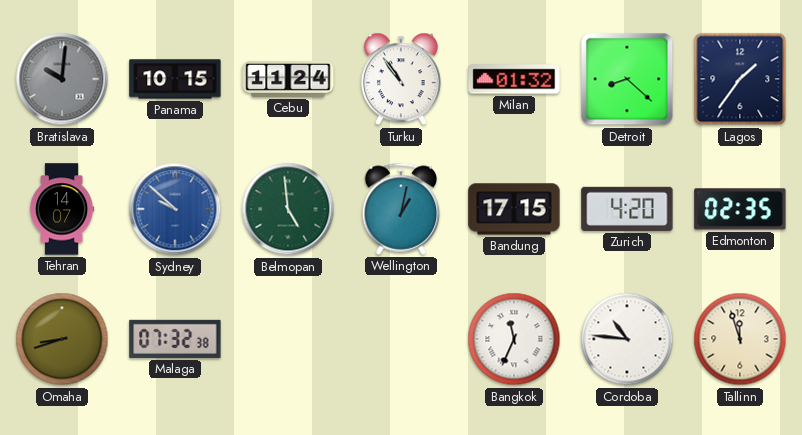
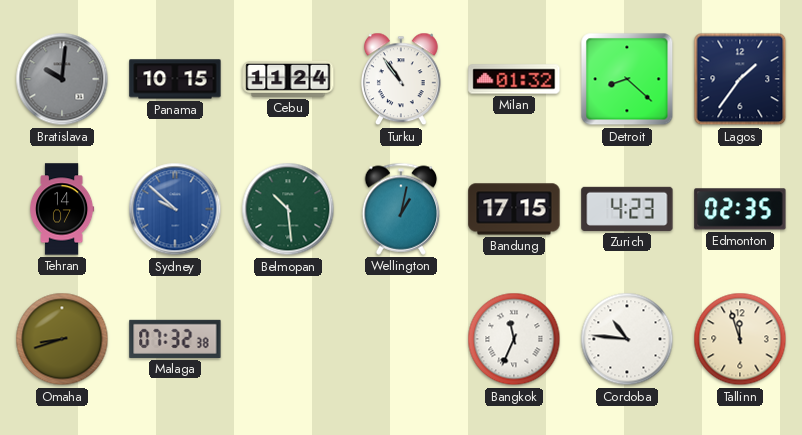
Belmopan: 4:59 -> 10:29
Zurich: 4:20 -> 4:23
